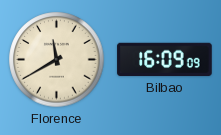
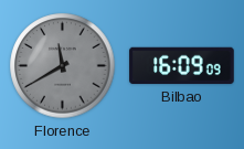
Florence dial: cream -> grey
